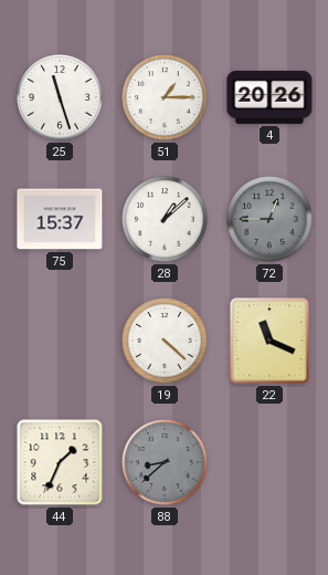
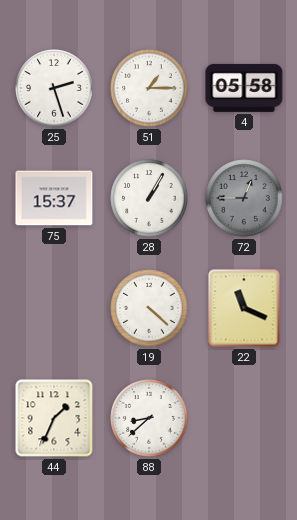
25: 11:27 -> 2:27
4: 20:26 -> 05:58
28: 1:08 -> 1:05
88 dial: grey -> white
